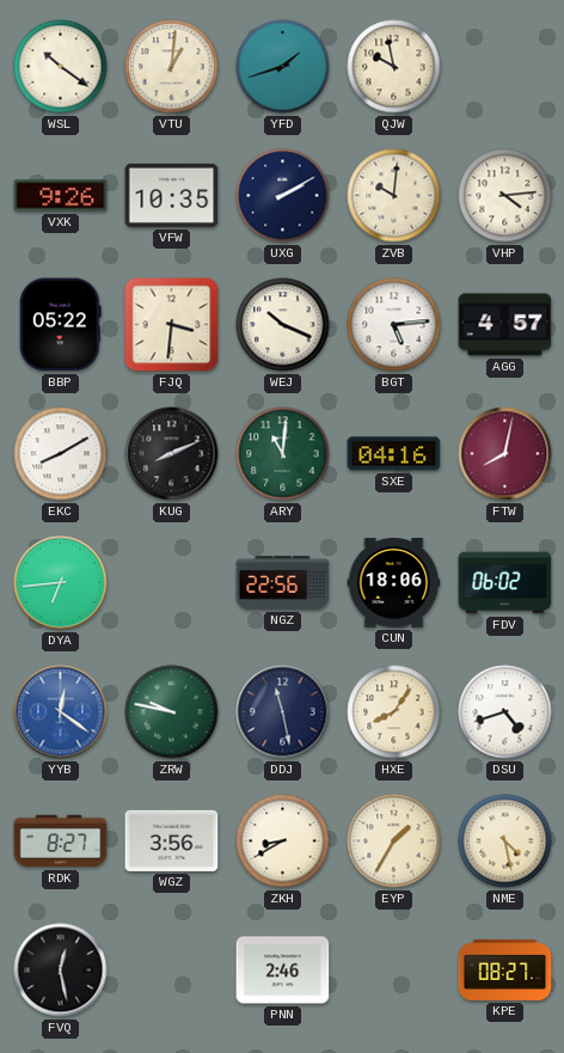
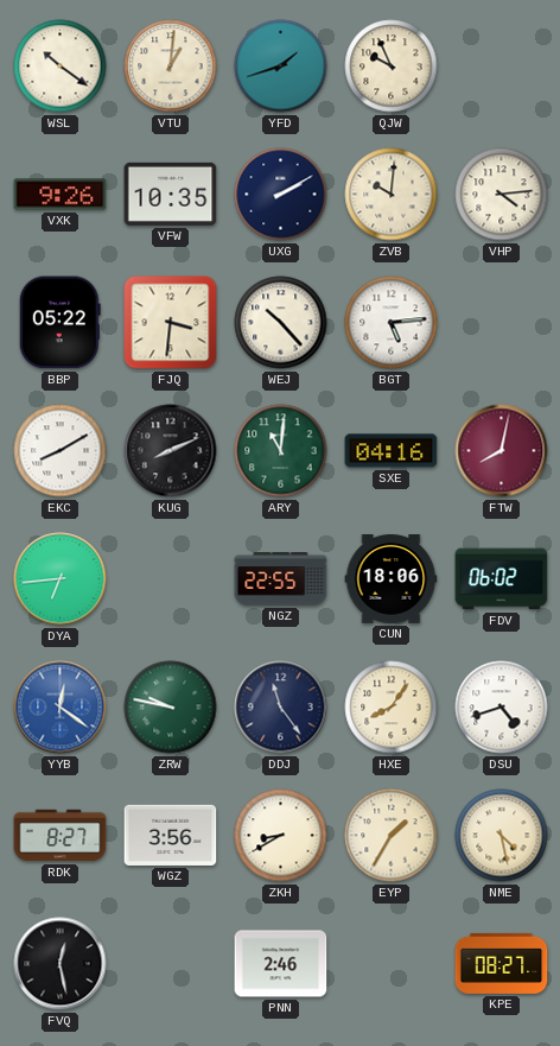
QJW: 9:58 -> 9:56
WEJ: 10:19 -> 10:23
AGG: 4:57 -> none
NGZ: 22:56 -> 22:55
DDJ: 11:28 -> 11:24
